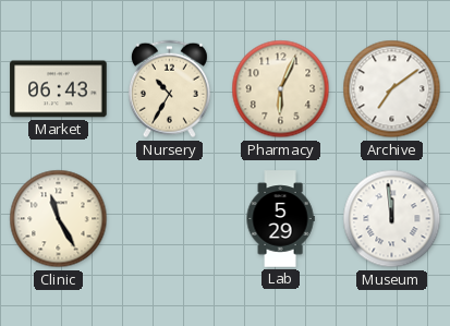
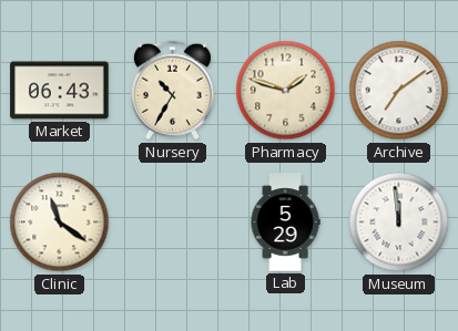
Pharmacy: 6:04 -> 1:48
Clinic: 11:25 -> 11:21
